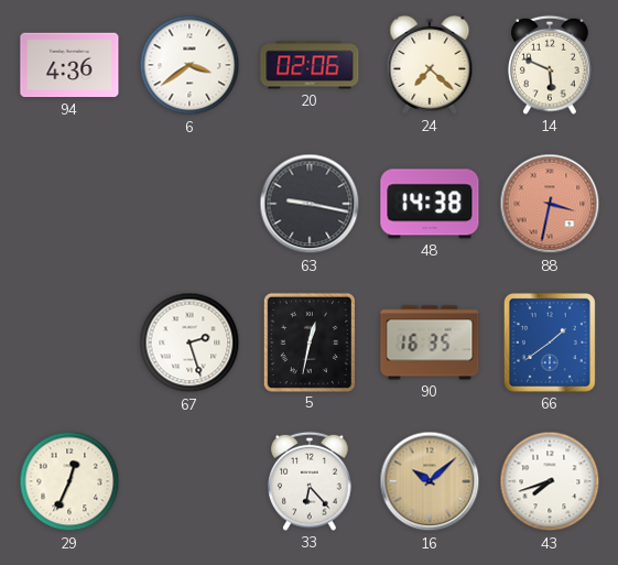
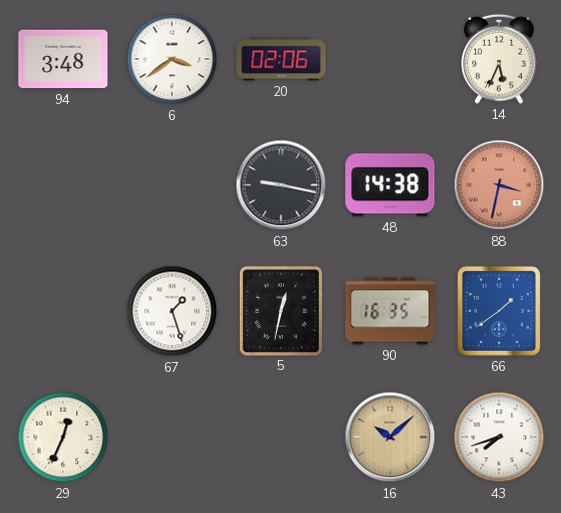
94: 4:36 -> 3:48
24: 7:22 -> none
14: 5:49 -> 5:34
67: 2:27 -> 1:27
33: 6:23 -> none
